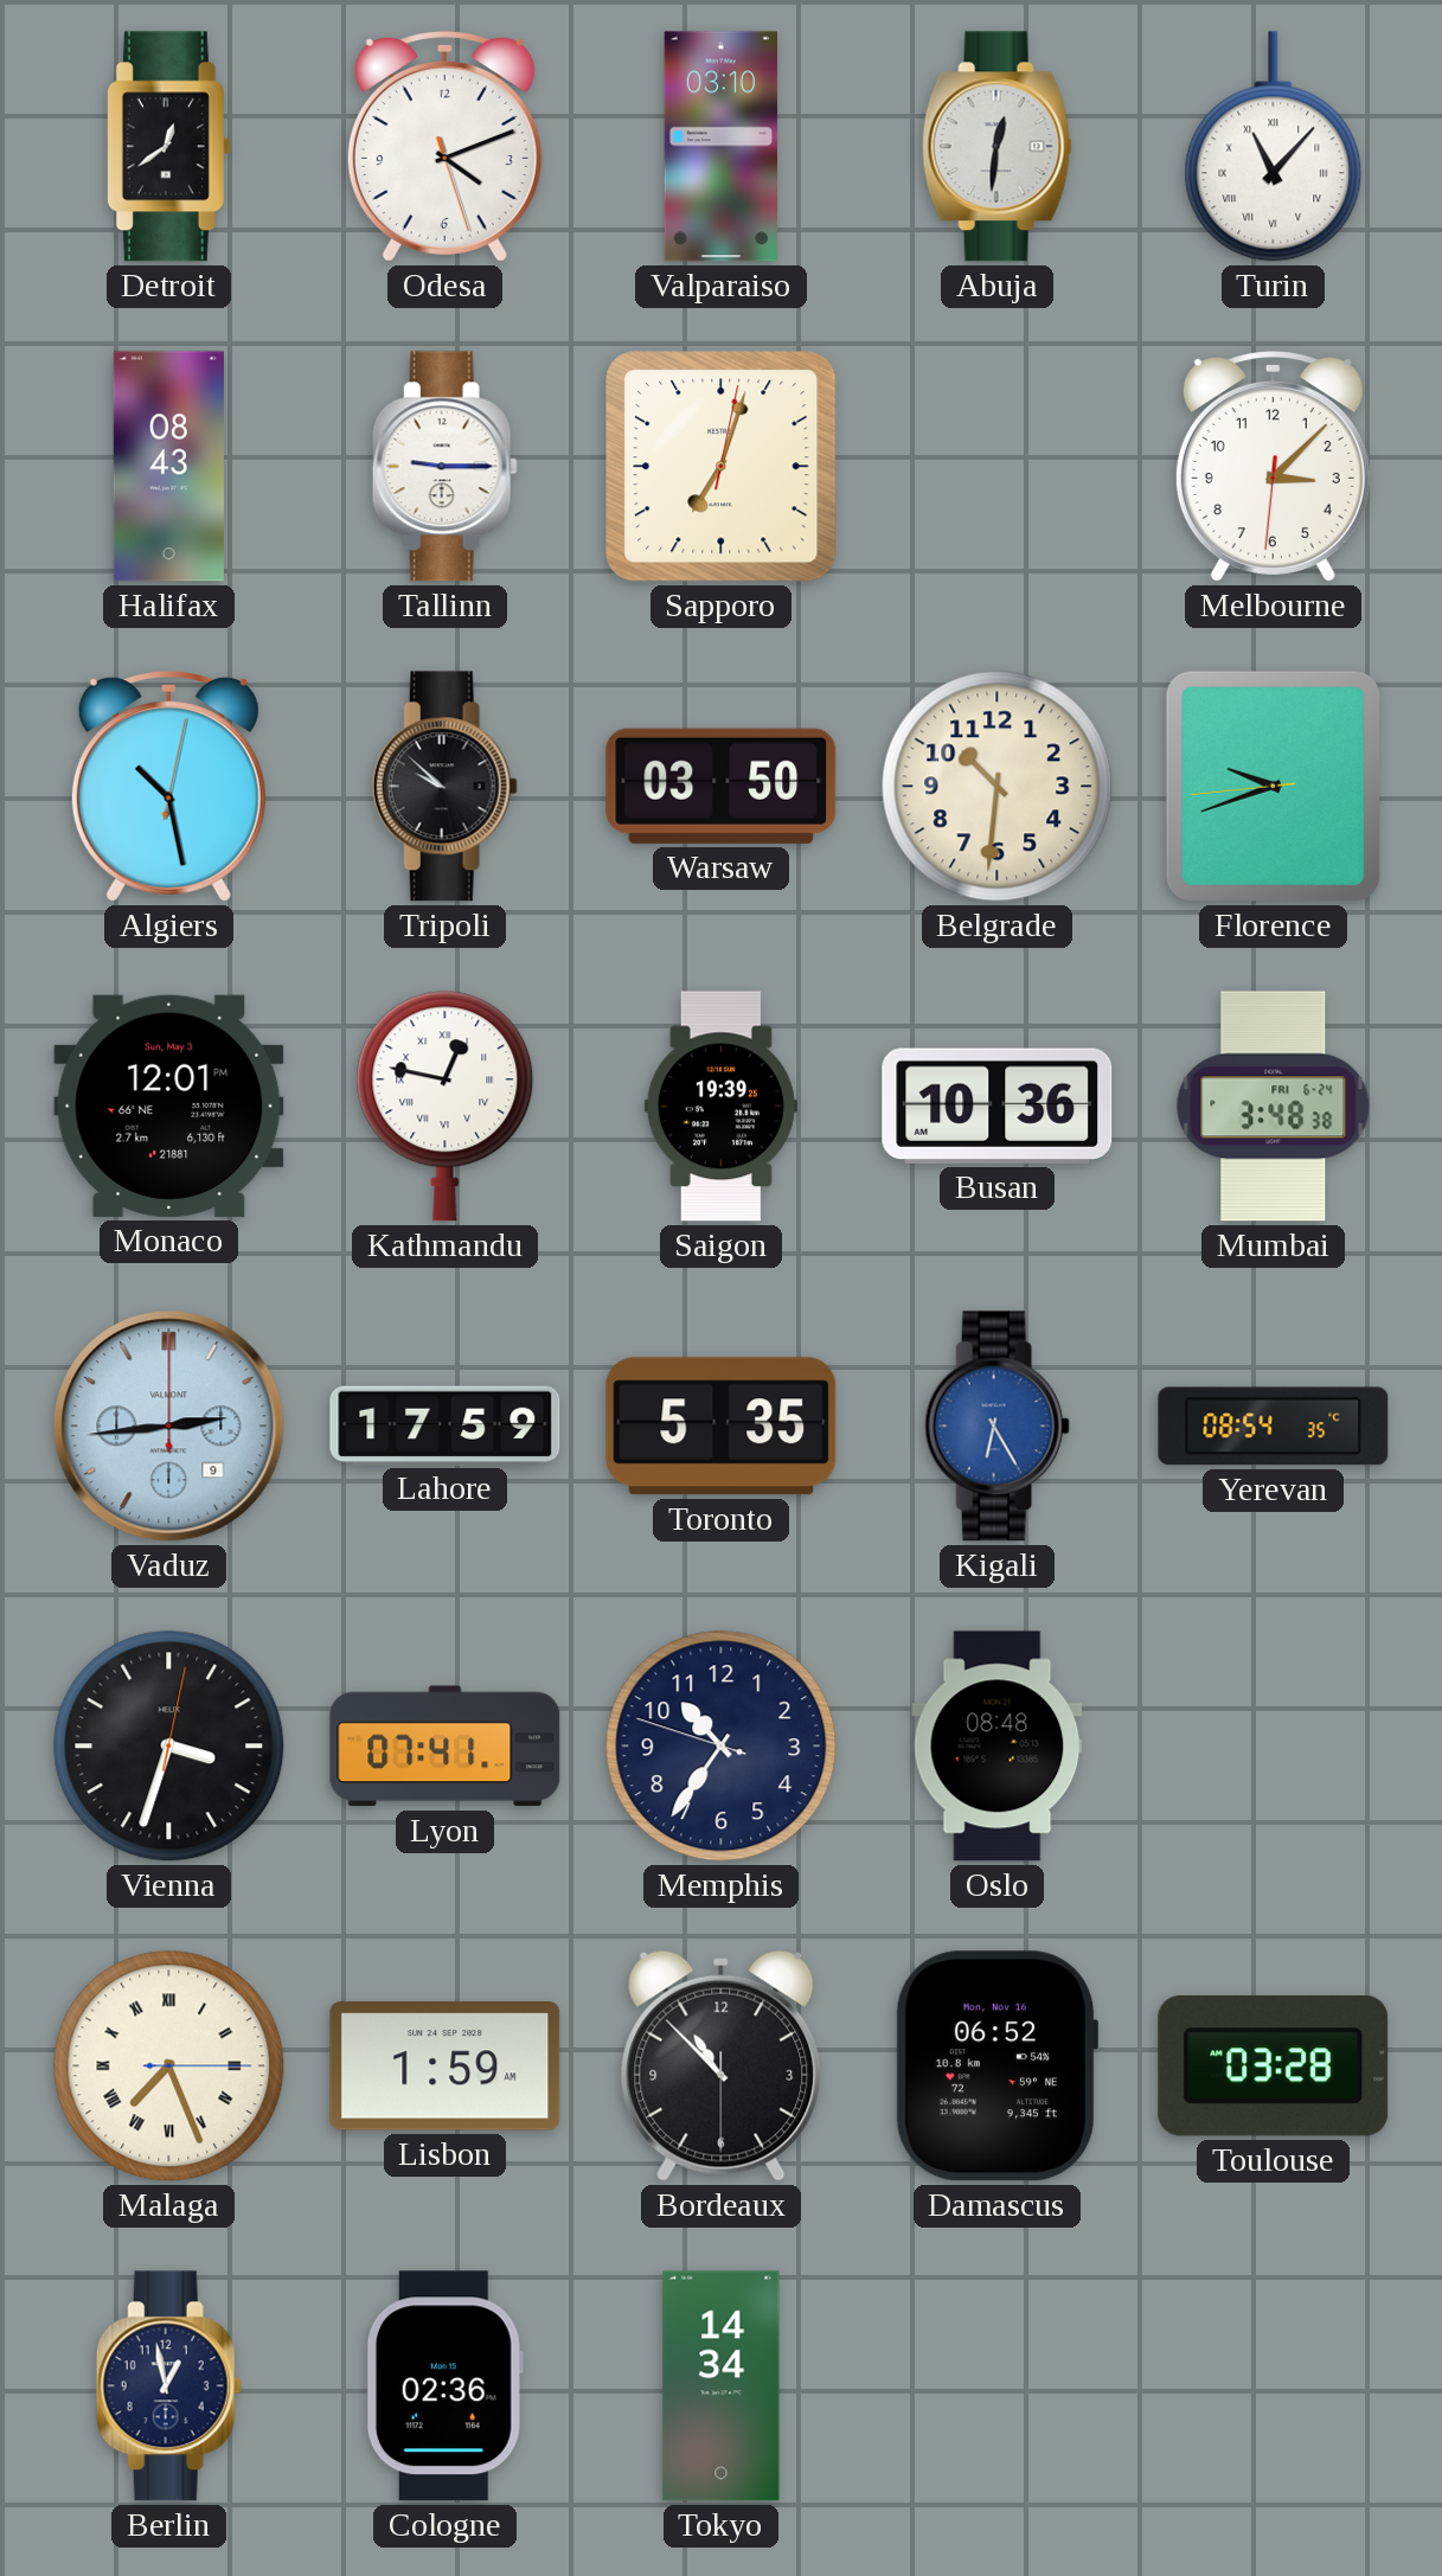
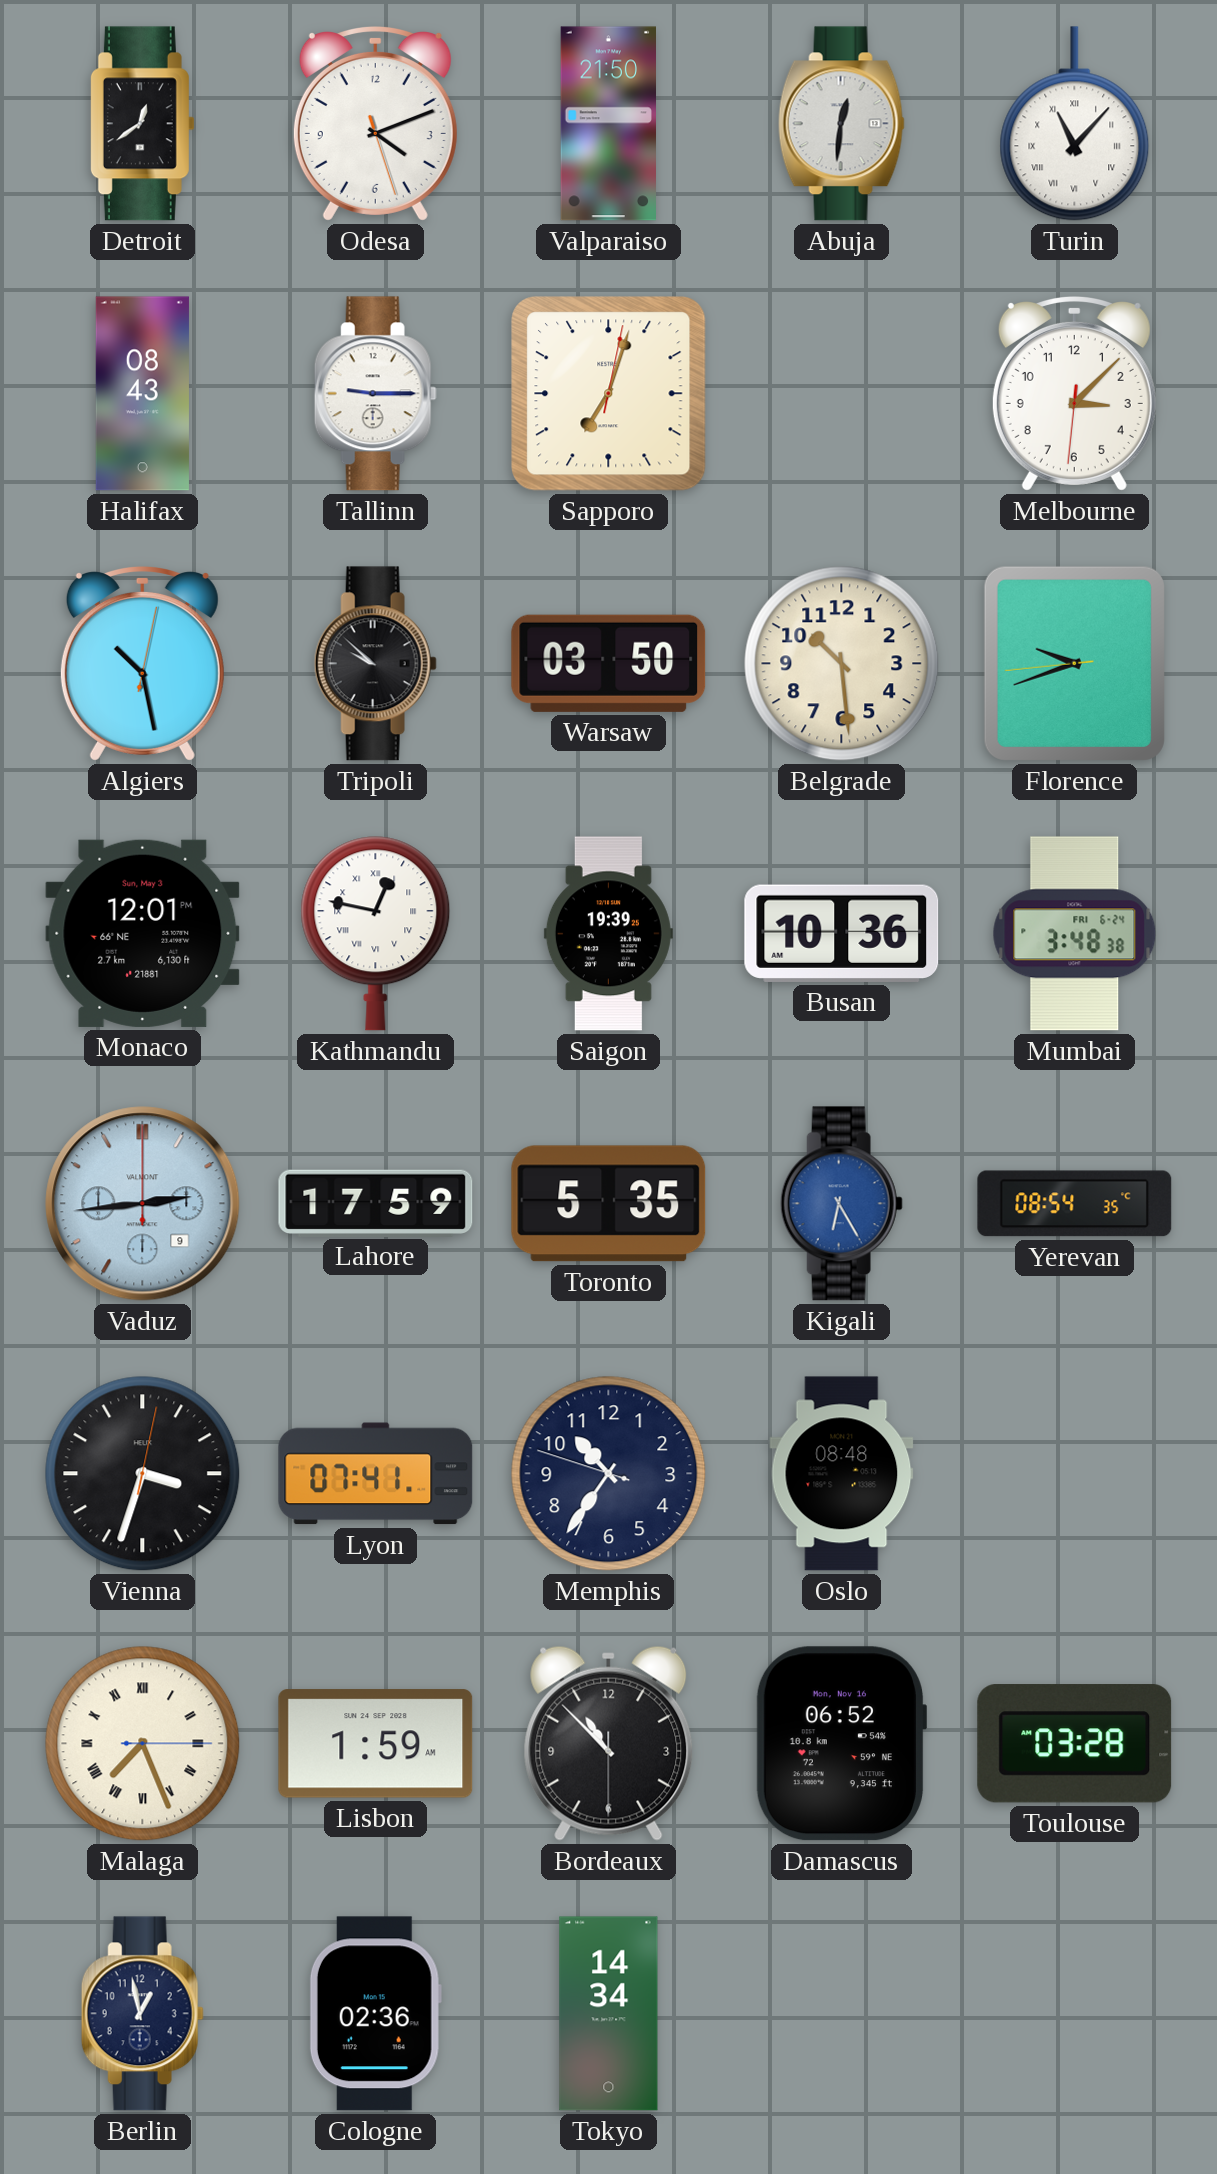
Valparaiso: 03:10 -> 21:50
Belgrade: 10:31 -> 10:29
